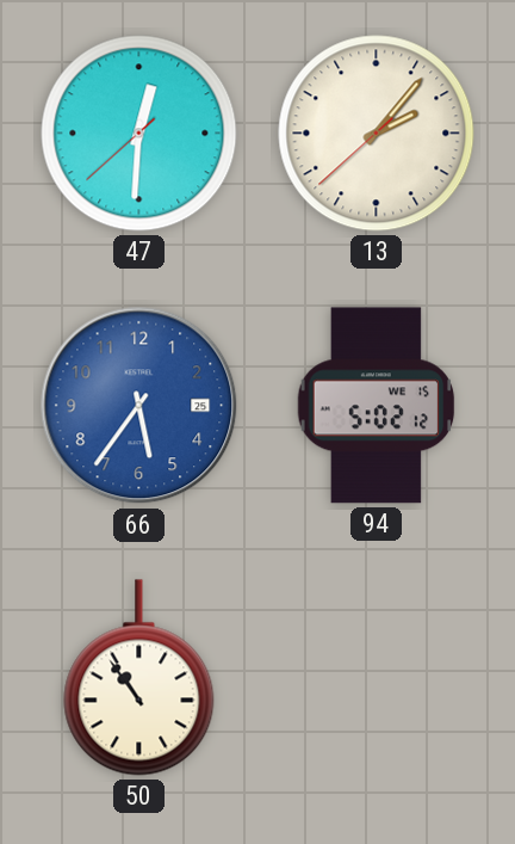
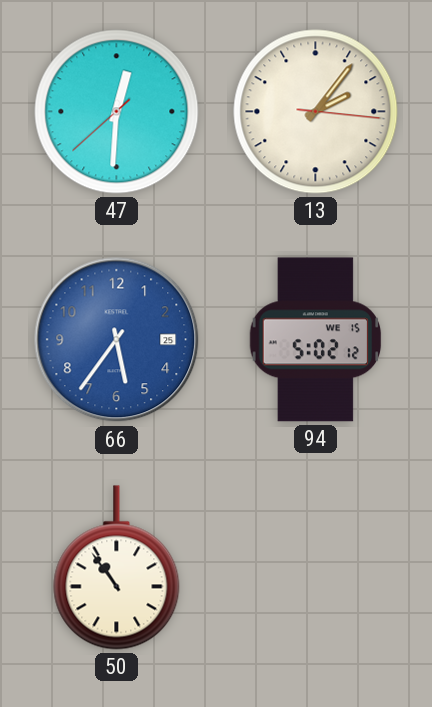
13: 2:06:38 -> 2:06:16
